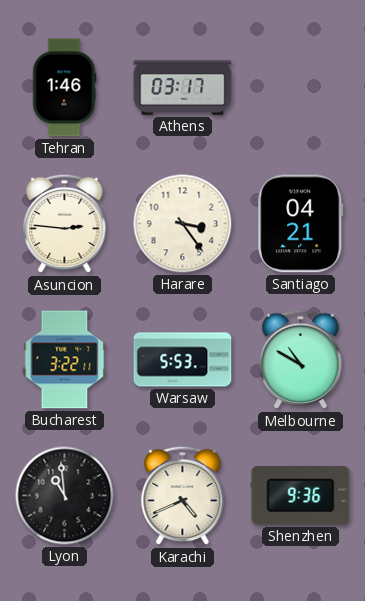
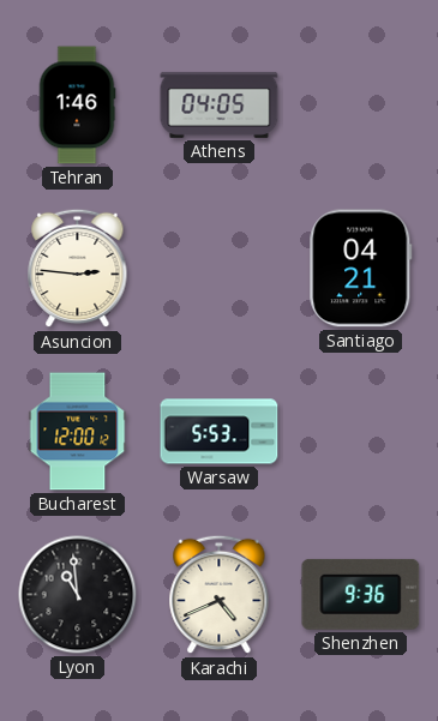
Athens: 03:17 -> 04:05
Harare: 3:24 -> none
Bucharest: 3:22 -> 12:00
Melbourne: 10:50 -> none
